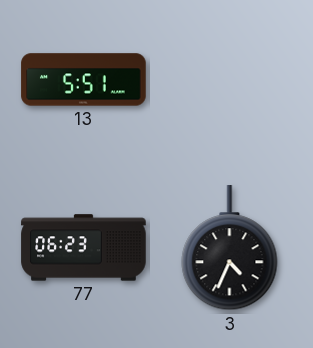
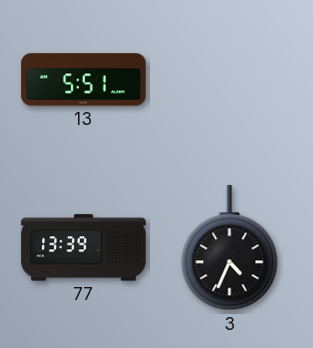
77: 06:23 -> 13:39
